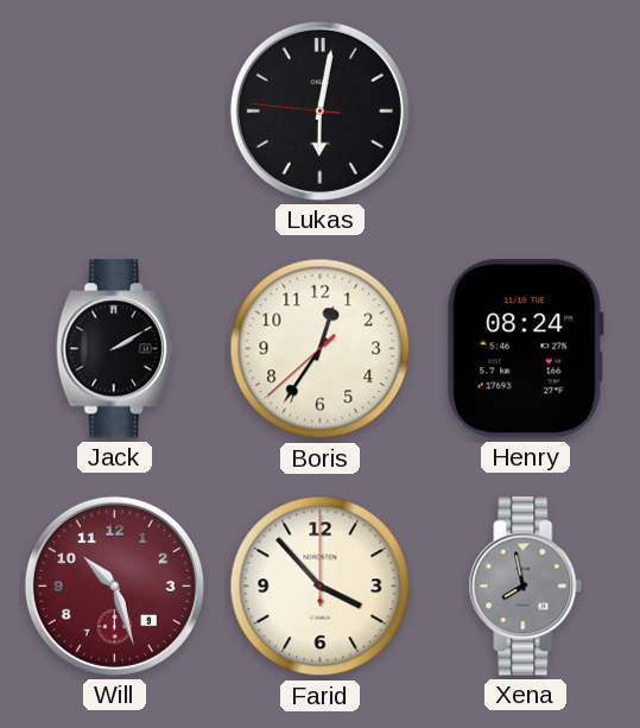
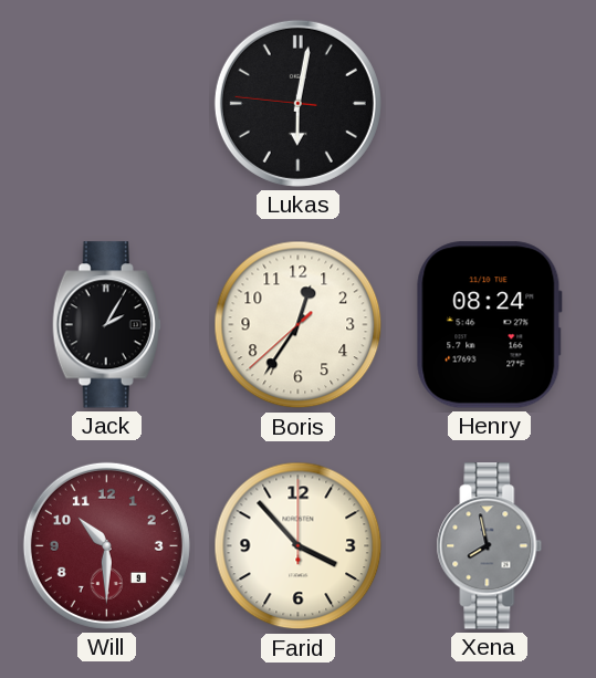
Jack: 2:10 -> 2:05
Will: 10:27 -> 10:30
